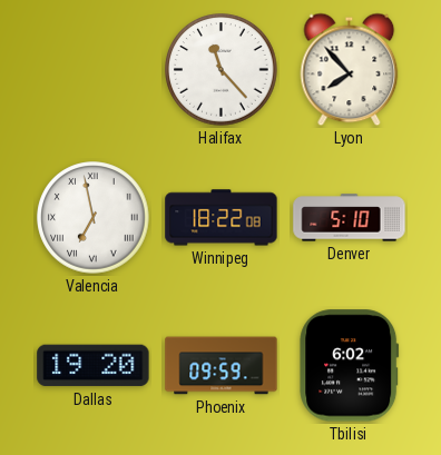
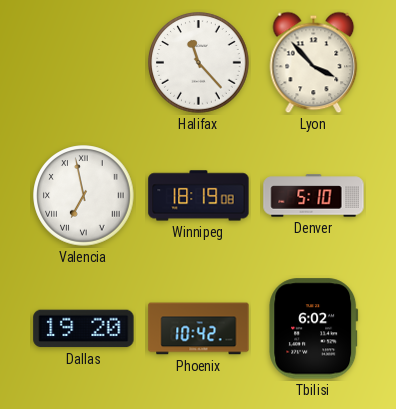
Lyon: 7:53 -> 3:53
Winnipeg: 18:22 -> 18:19
Phoenix: 09:59 -> 10:42
